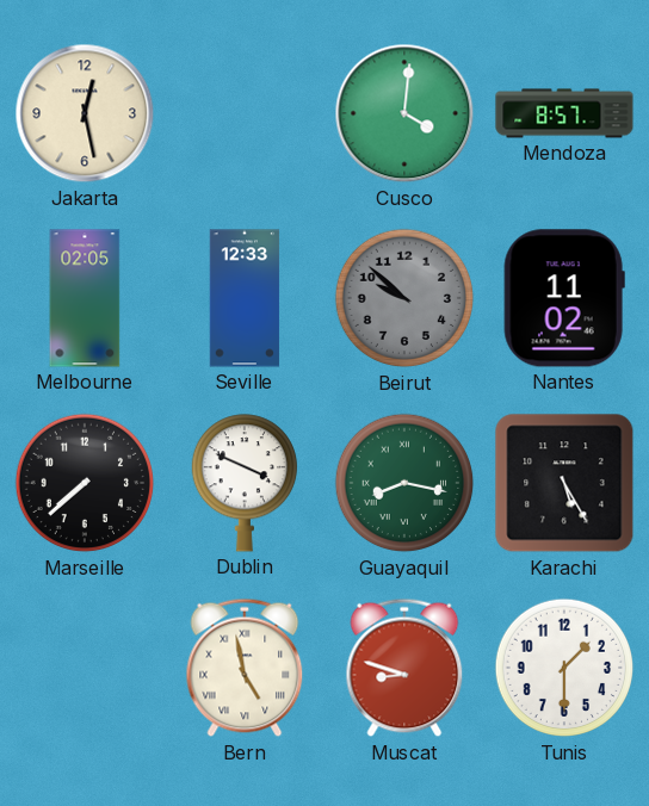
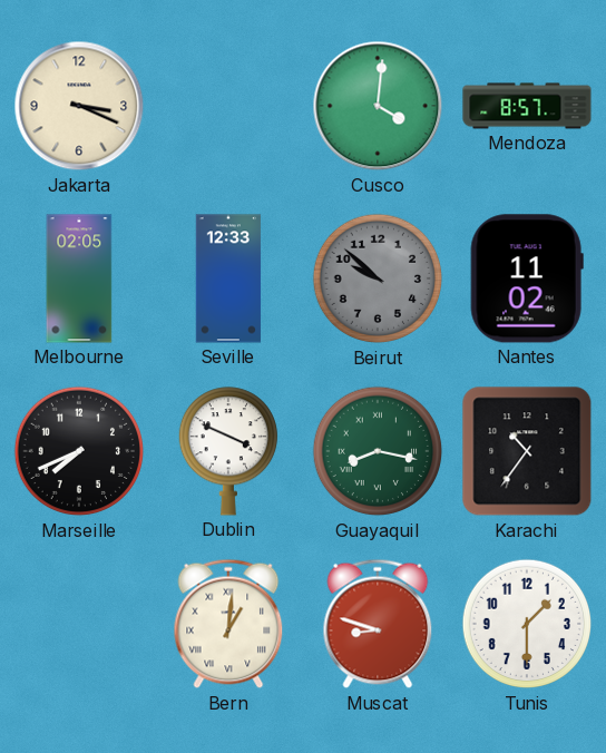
Jakarta: 12:28 -> 3:19
Marseille: 7:38 -> 7:41
Karachi: 5:25 -> 10:36
Bern: 4:58 -> 1:01
